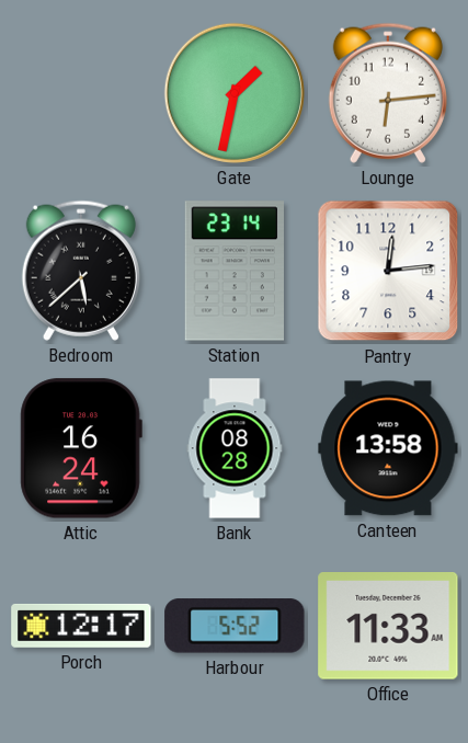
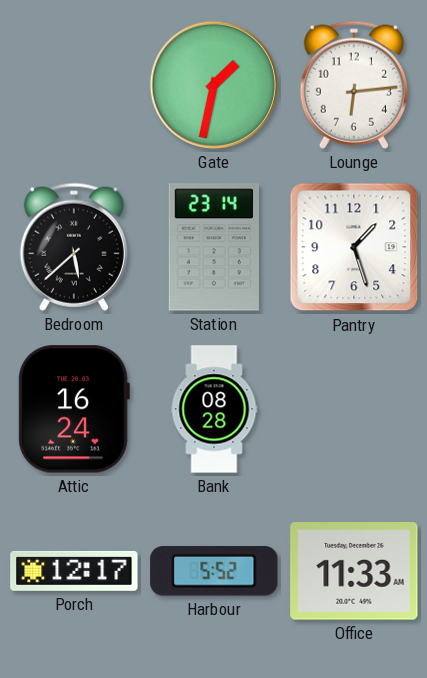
Pantry: 12:14 -> 1:27
Canteen: 13:58 -> none
